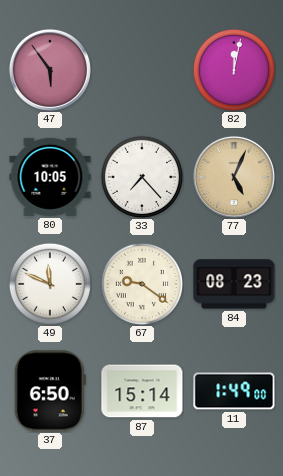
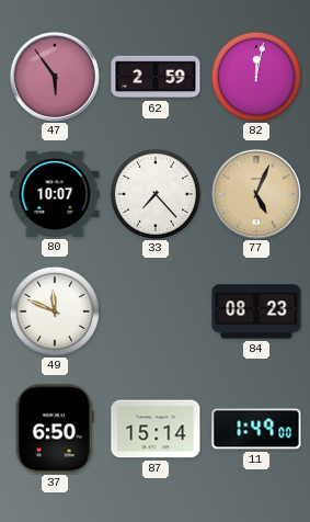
62: none -> 2:59
80: 10:05 -> 10:07
67: 9:21 -> none
